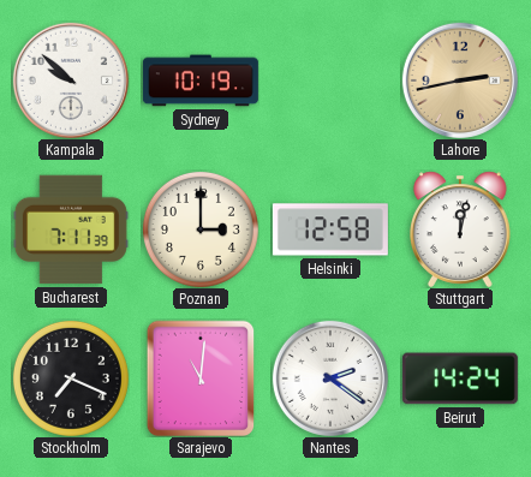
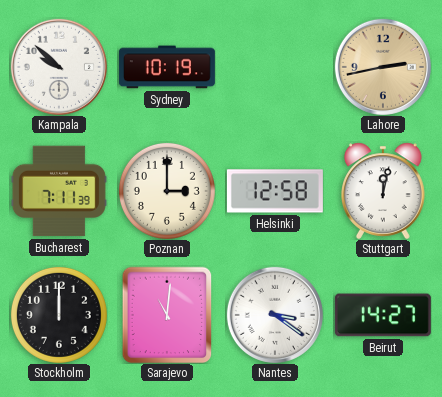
Stockholm: 7:19 -> 12:00
Nantes: 2:21 -> 3:21
Beirut: 14:24 -> 14:27
